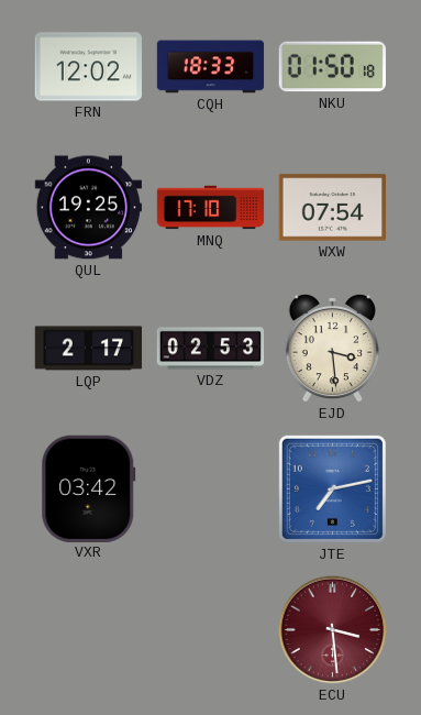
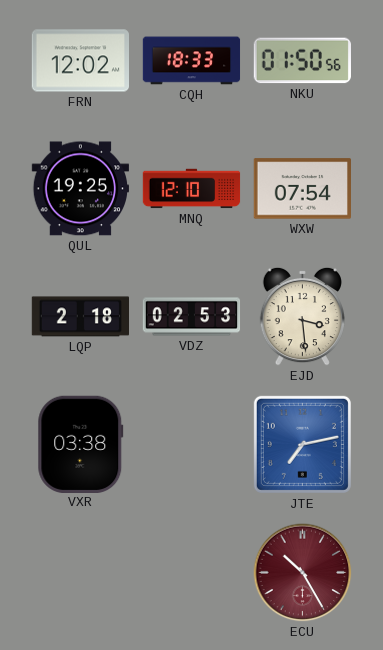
NKU: 01:50:18 -> 01:50:56
MNQ: 17:10 -> 12:10
LQP: 2:17 -> 2:18
VXR: 03:42 -> 03:38
ECU: 3:29 -> 10:25
